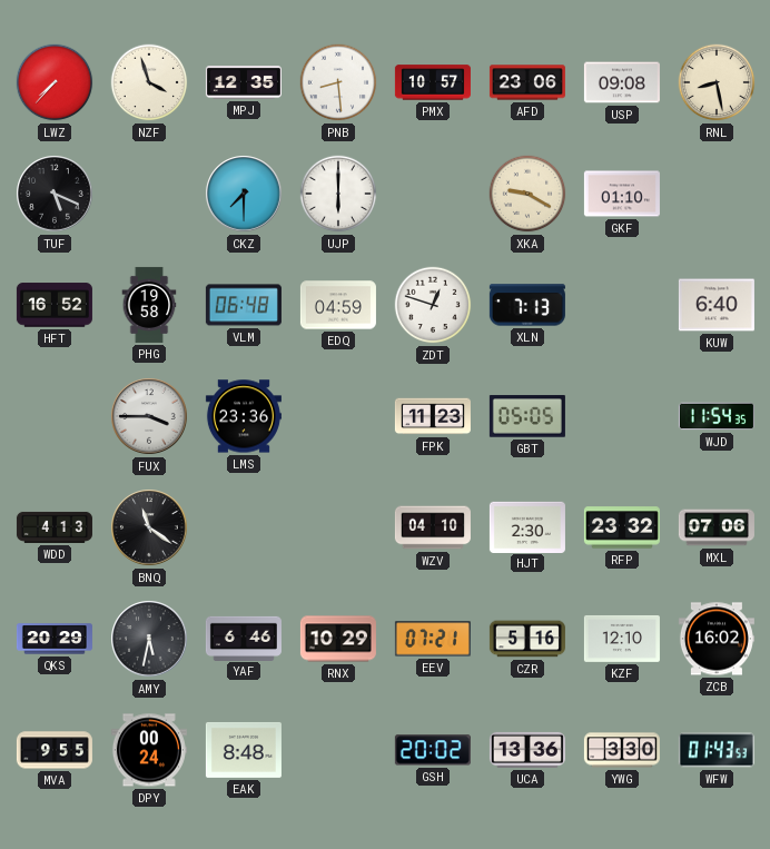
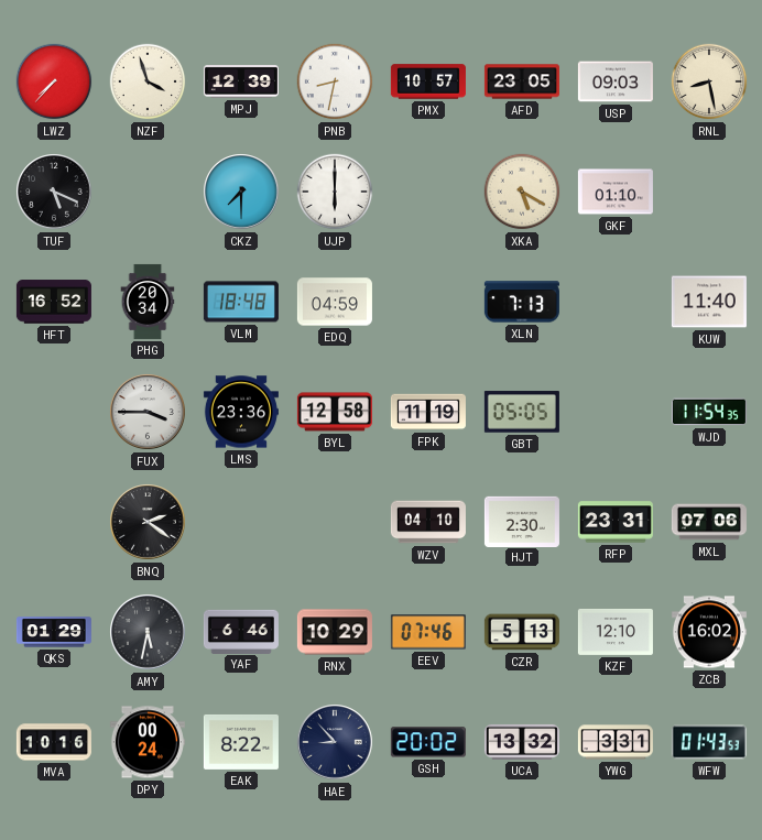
MPJ: 12:35 -> 12:39
PNB: 8:29 -> 8:32
AFD: 23:06 -> 23:05
USP: 09:08 -> 09:03
XKA: 9:20 -> 5:20
PHG: 19:58 -> 20:34
VLM: 06:48 -> 18:48
ZDT: 12:48 -> none
KUW: 6:40 -> 11:40
BYL: none -> 12:58
FPK: 11:23 -> 11:19
WDD: 4:13 -> none
BNQ: 11:21 -> 2:21
RFP: 23:32 -> 23:31
QKS: 20:29 -> 01:29
EEV: 07:21 -> 07:46
CZR: 5:16 -> 5:13
MVA: 9:55 -> 10:16
EAK: 8:48 -> 8:22
HAE: none -> 8:53
UCA: 13:36 -> 13:32
YWG: 3:30 -> 3:31
